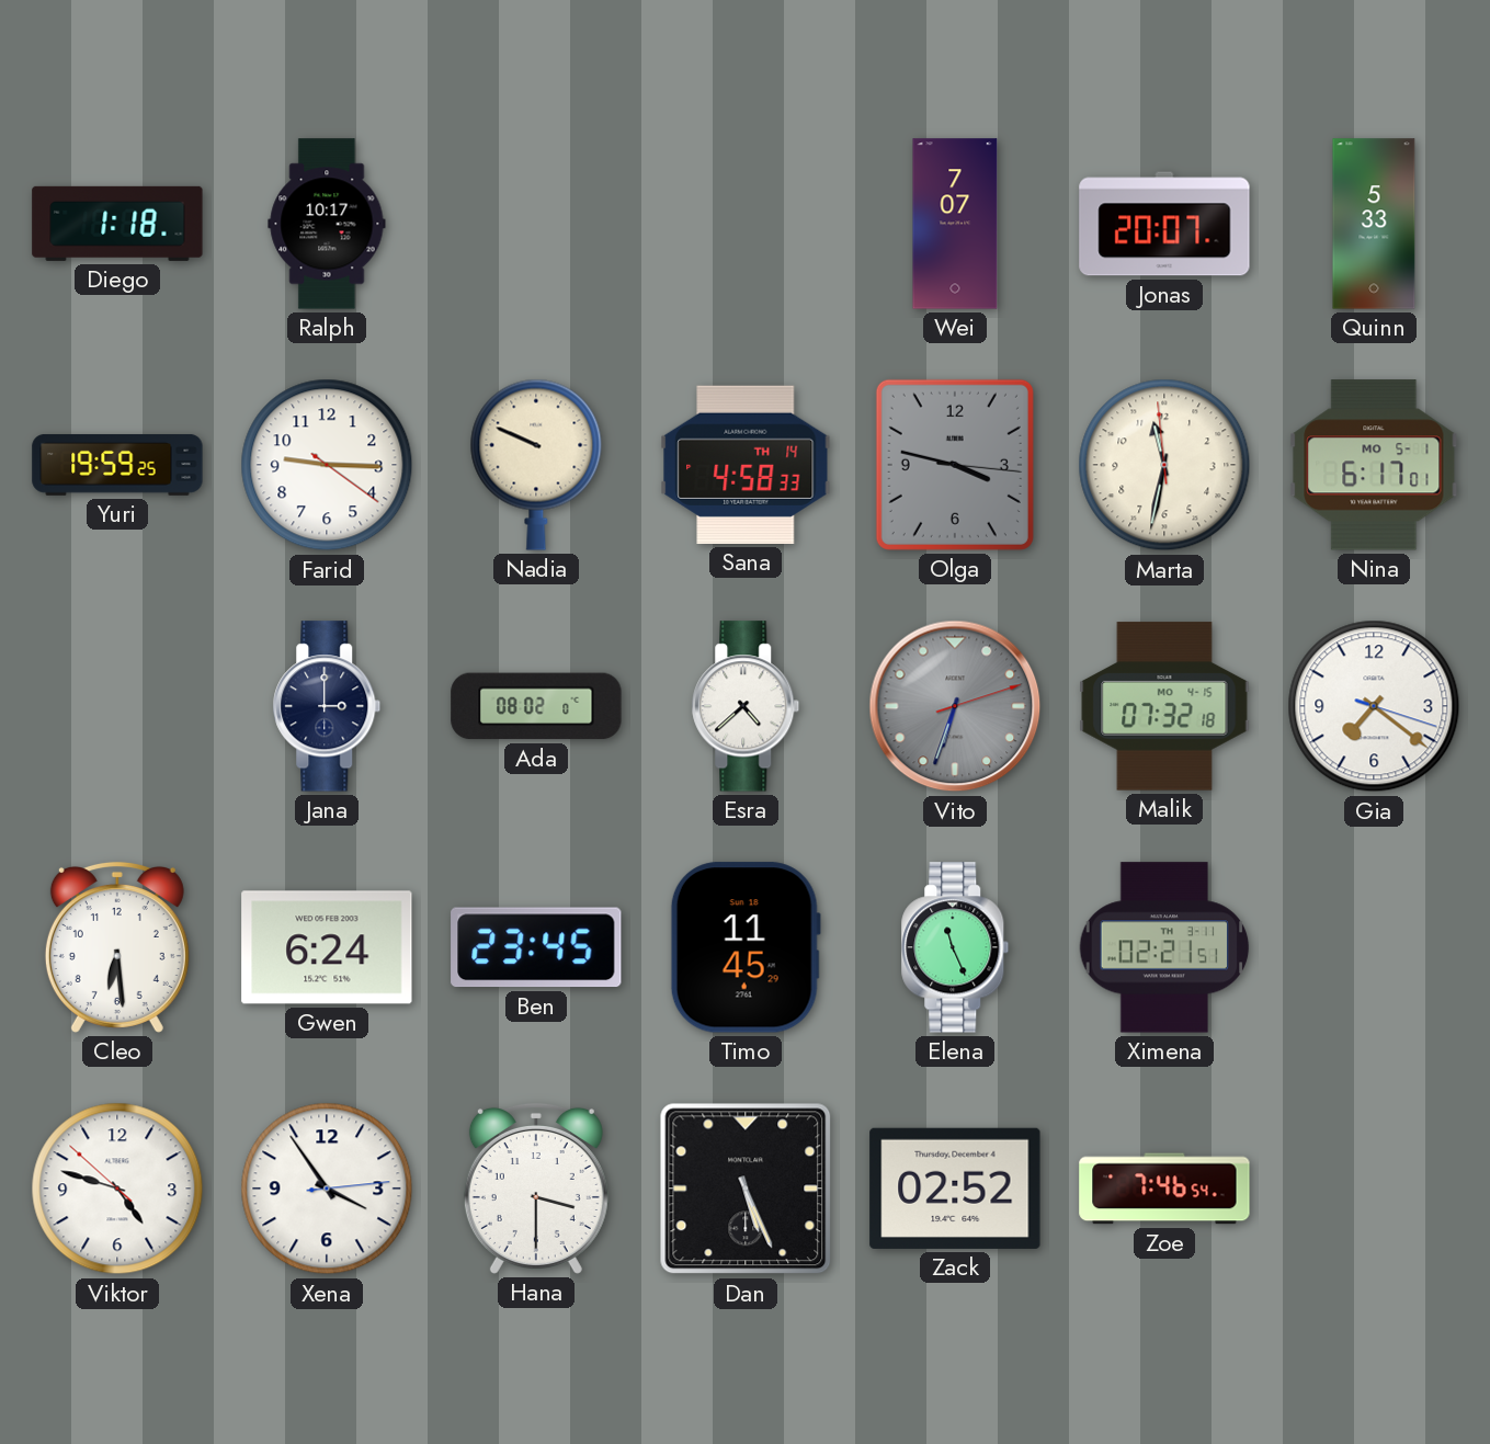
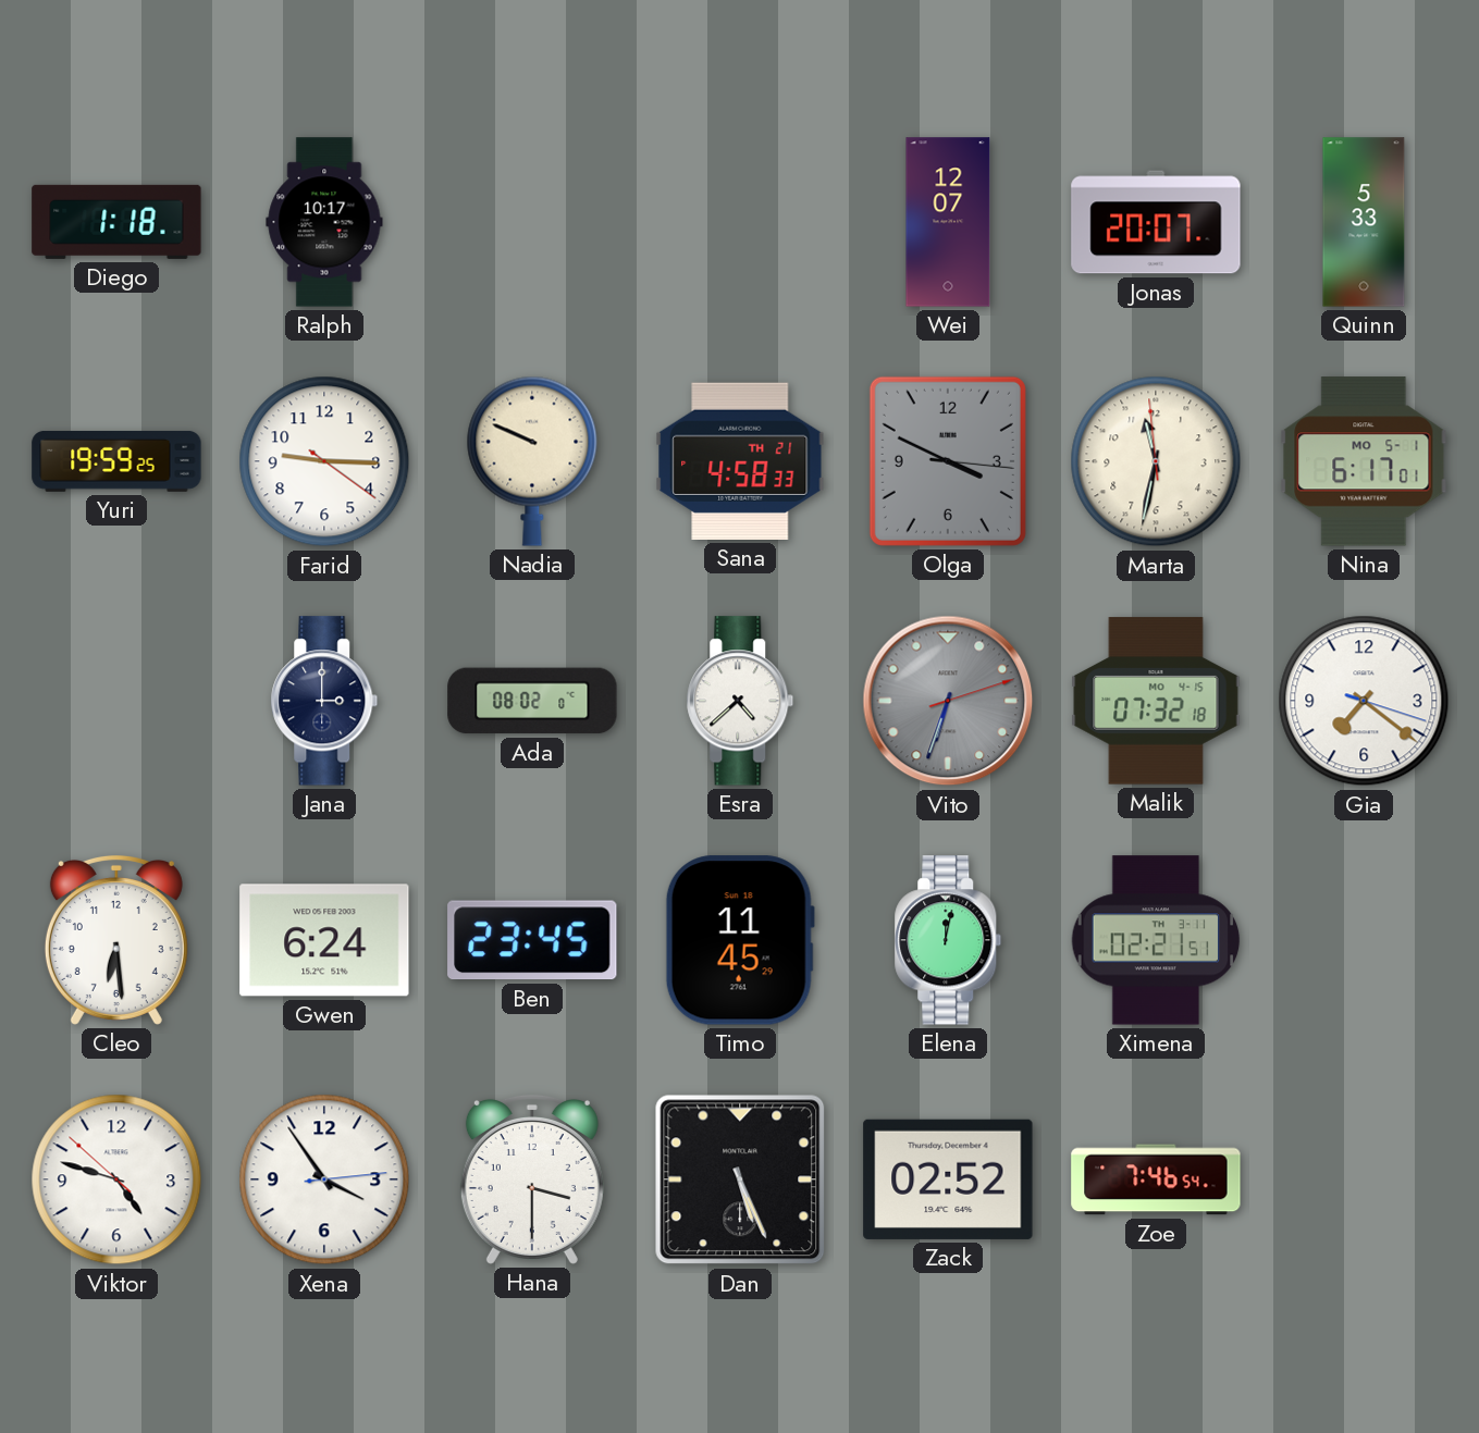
Wei: 7:07 -> 12:07
Sana date: TH 14 -> TH 21
Olga: 3:47 -> 3:49
Elena: 11:26 -> 12:02
